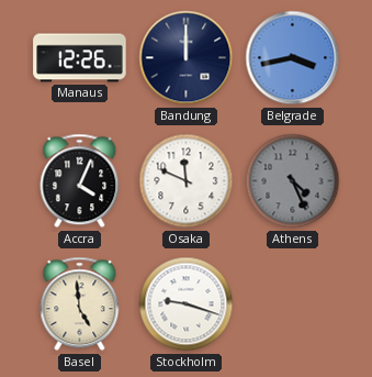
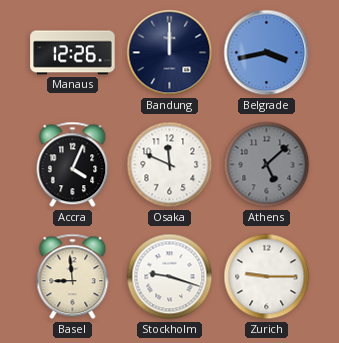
Athens: 4:26 -> 5:08
Basel: 4:59 -> 8:59
Zurich: none -> 9:15
